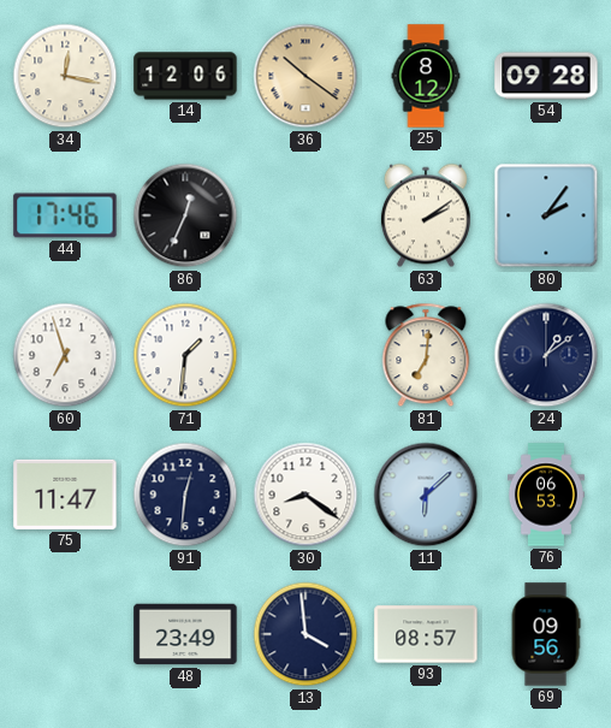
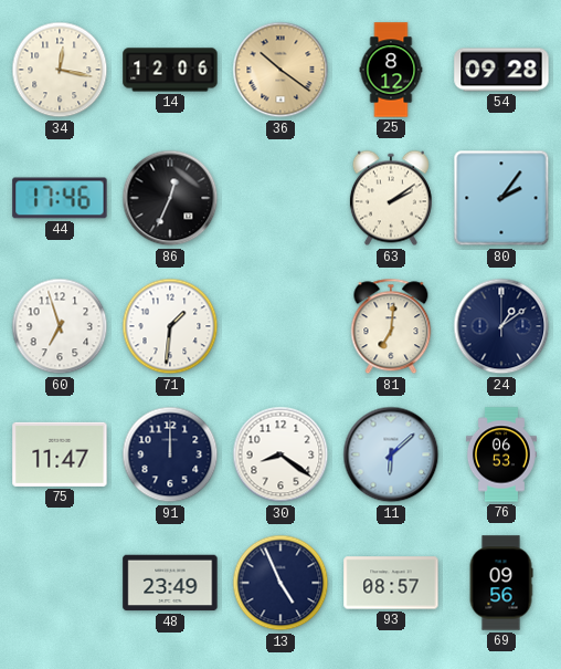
91: 12:31 -> 12:00
13: 3:59 -> 4:56
